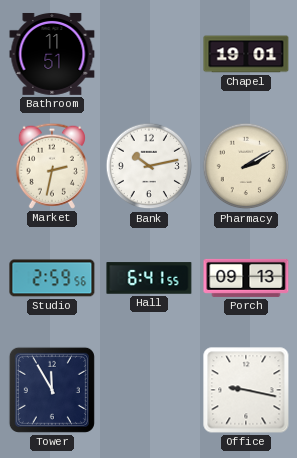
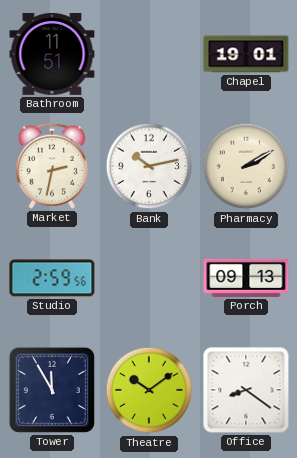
Hall: 6:41 -> none
Theatre: none -> 10:09
Office: 9:17 -> 8:21
